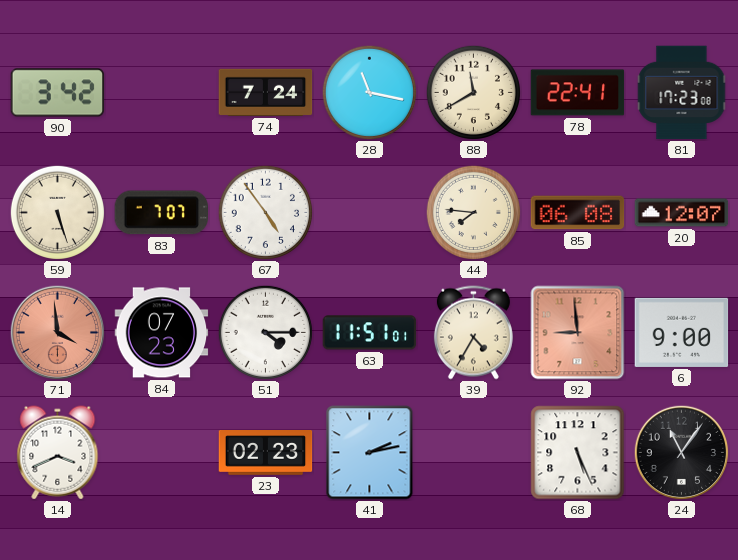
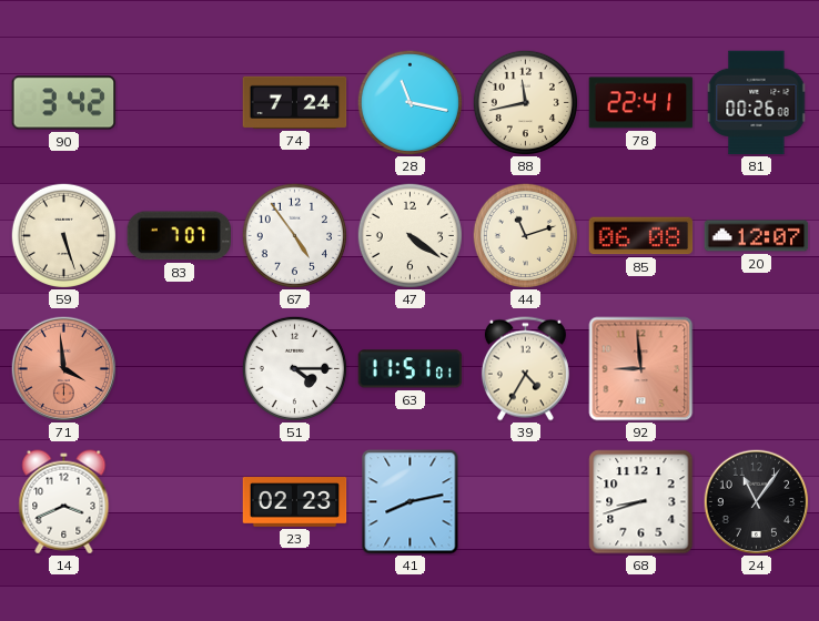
88: 11:40 -> 11:43
81: 17:23 -> 00:26
47: none -> 4:21
44: 7:46 -> 11:12
84: 07:23 -> none
6: 9:00 -> none
41: 2:13 -> 8:13
68: 5:26 -> 8:42
